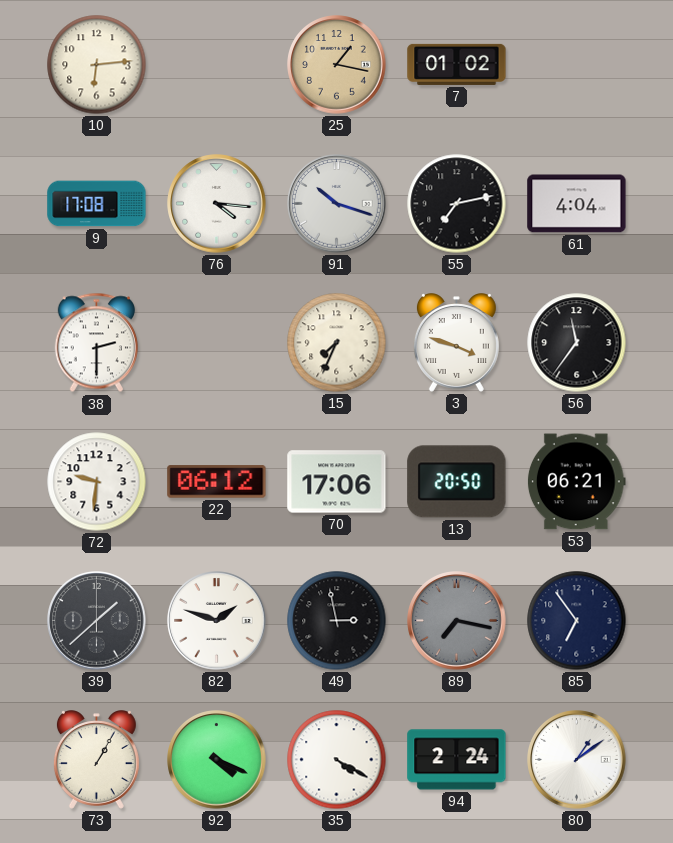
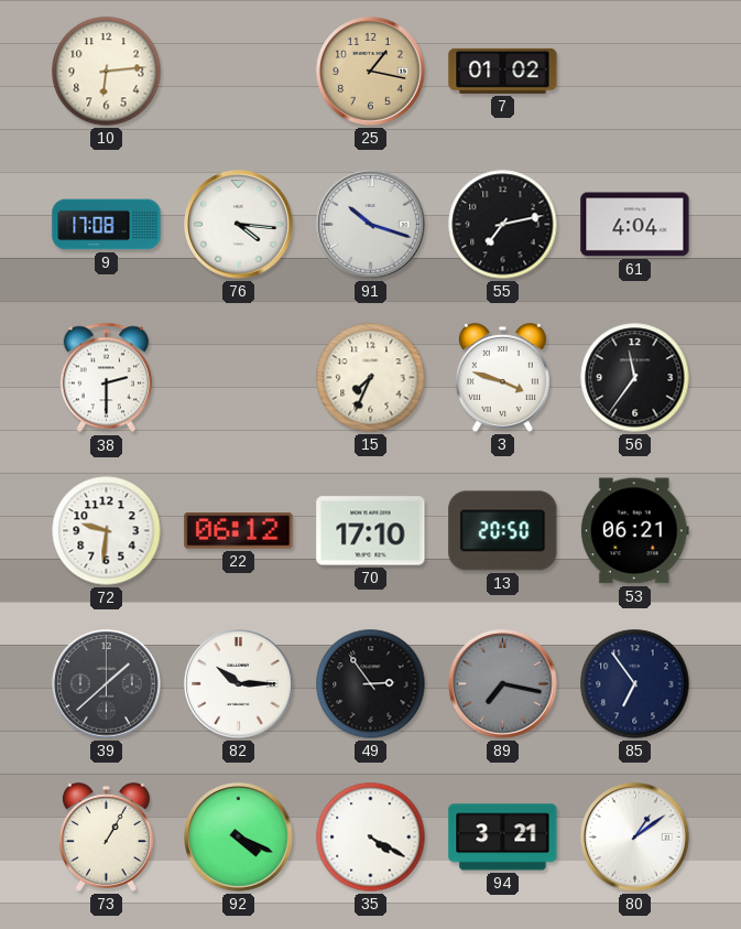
70: 17:06 -> 17:10
82: 1:48 -> 10:15
49: 2:58 -> 2:54
94: 2:24 -> 3:21
